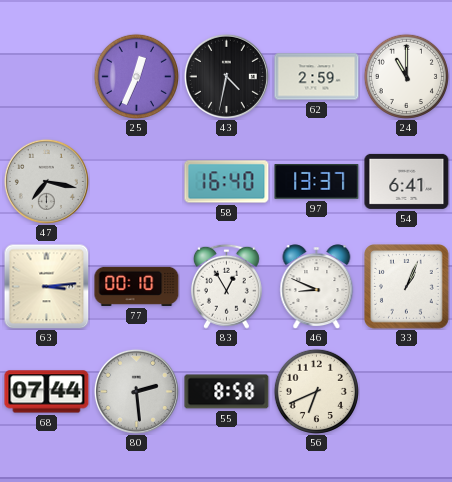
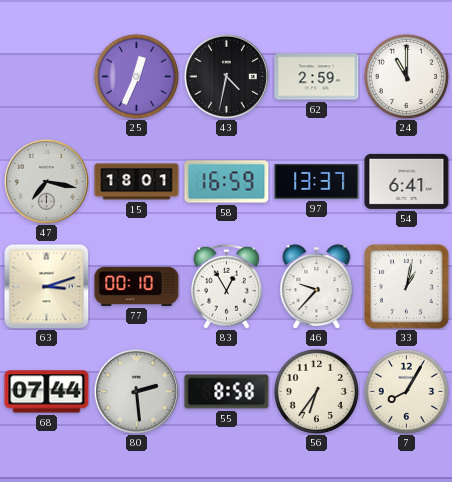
15: none -> 18:01
58: 16:40 -> 16:59
63: 3:14 -> 3:12
46: 8:49 -> 9:37
33: 1:04 -> 1:02
56: 6:41 -> 6:36
7: none -> 8:05
